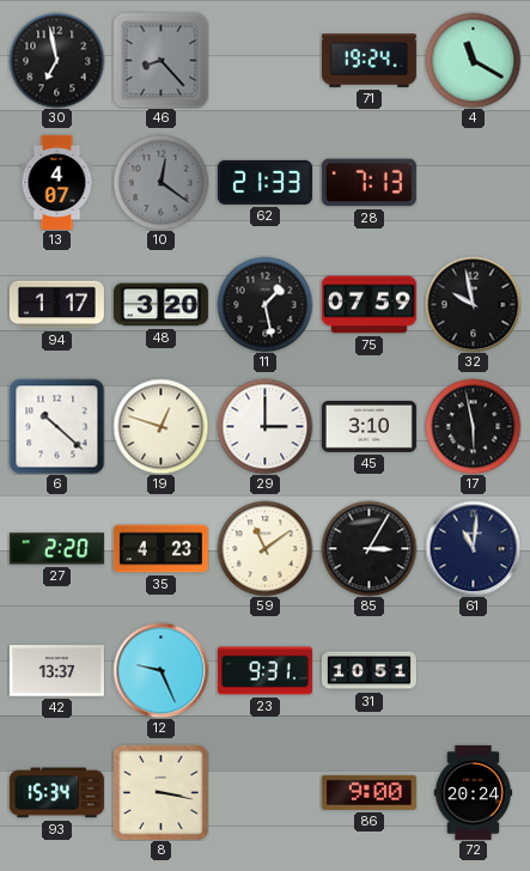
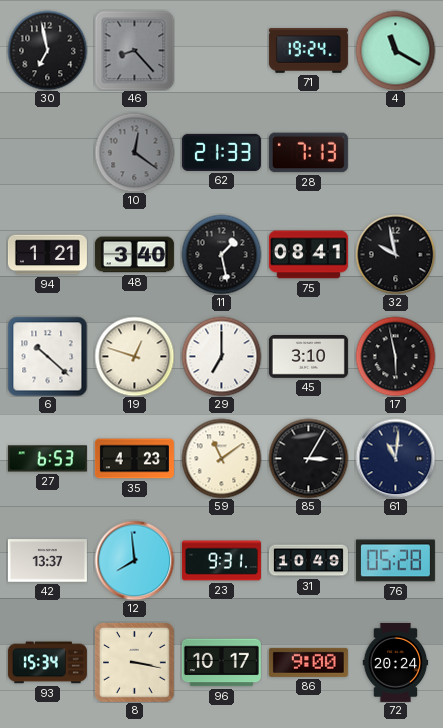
13: 4:07 -> none
94: 1:17 -> 1:21
48: 3:20 -> 3:40
75: 07:59 -> 08:41
29: 3:00 -> 7:00
27: 2:20 -> 6:53
12: 9:26 -> 7:59
31: 10:51 -> 10:49
76: none -> 05:28
96: none -> 10:17
